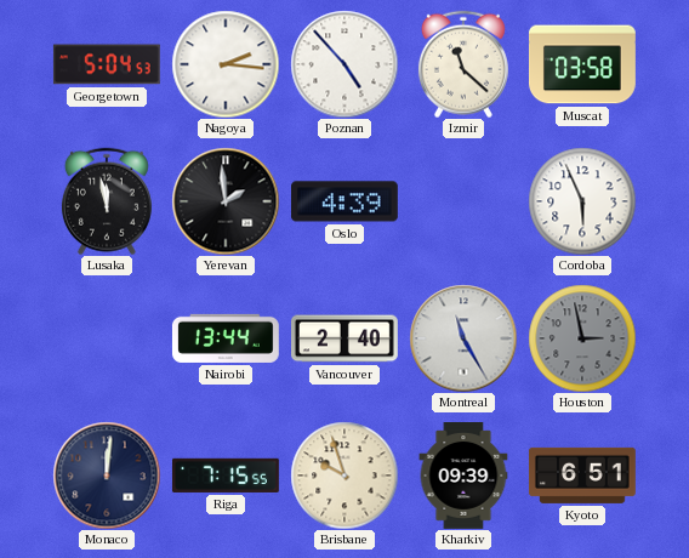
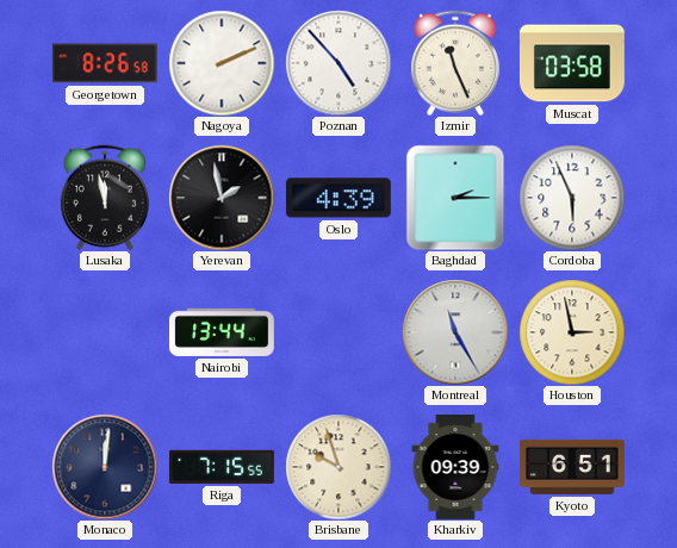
Georgetown: 5:04 -> 8:26
Nagoya: 2:16 -> 2:11
Izmir: 11:22 -> 11:26
Yerevan: 1:59 -> 1:58
Baghdad: none -> 2:15
Vancouver: 2:40 -> none
Houston dial: grey -> cream
